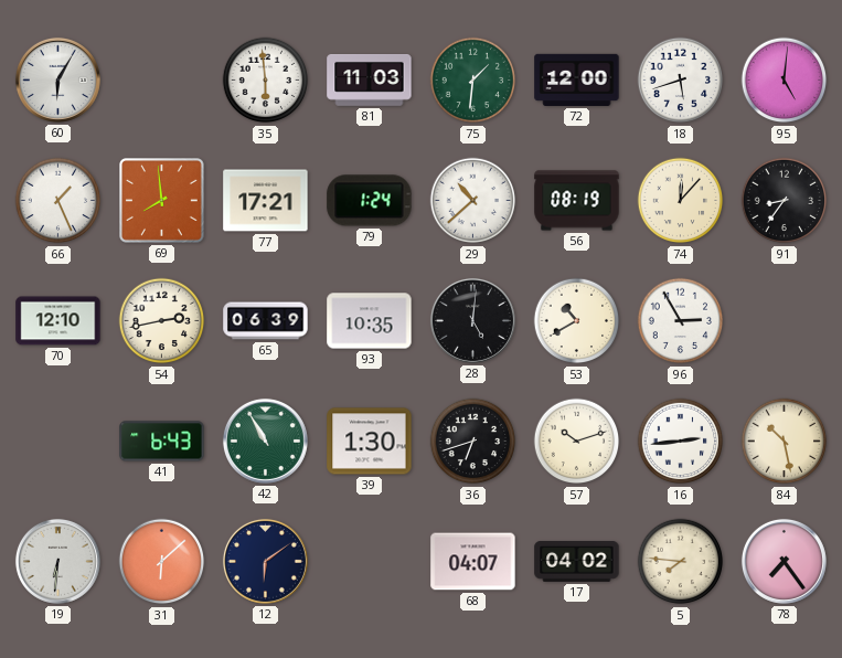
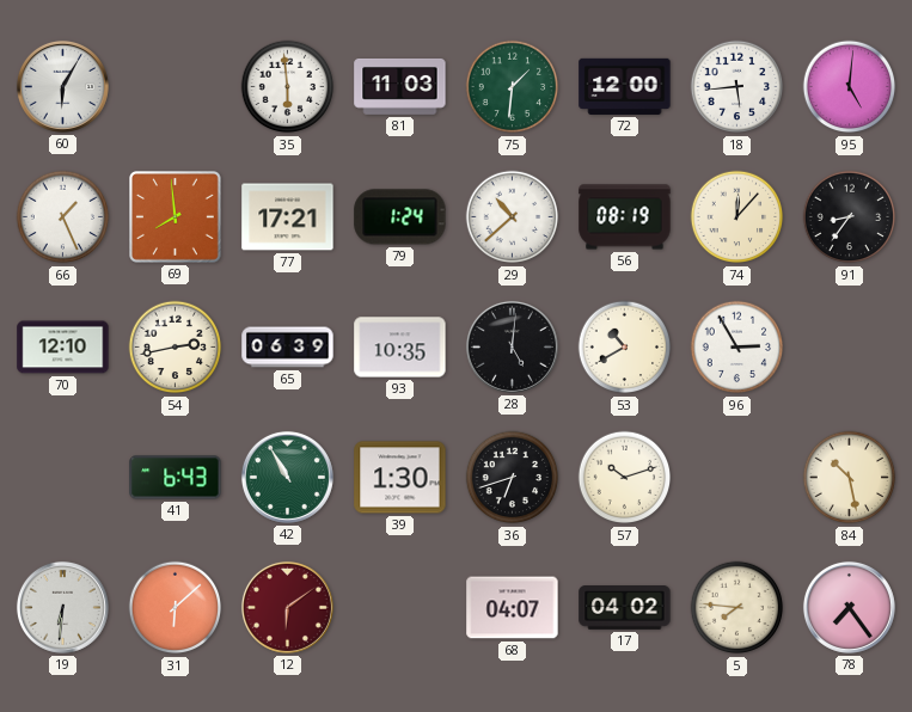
18: 5:42 -> 5:44
16: 2:44 -> none
12 dial: navy -> burgundy
